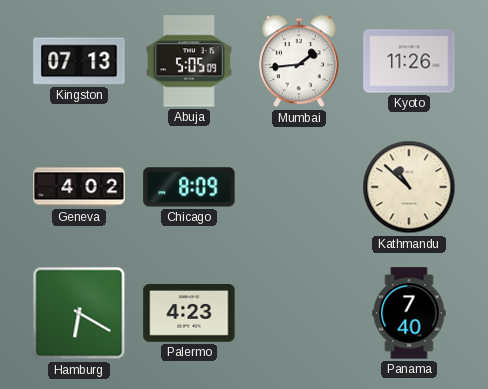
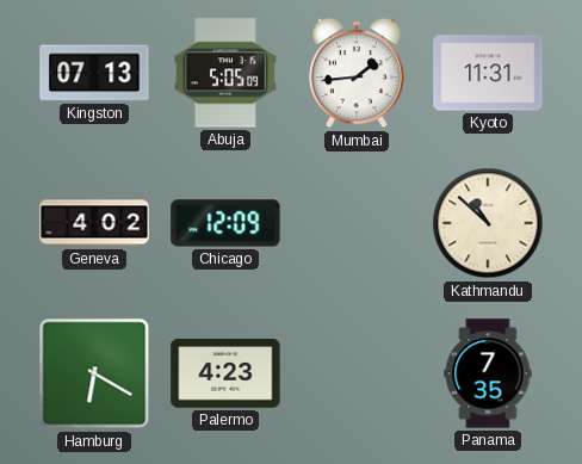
Kyoto: 11:26 -> 11:31
Chicago: 8:09 -> 12:09
Panama: 7:40 -> 7:35
